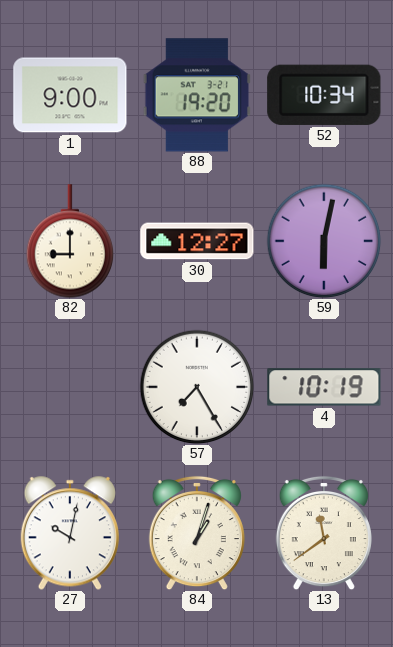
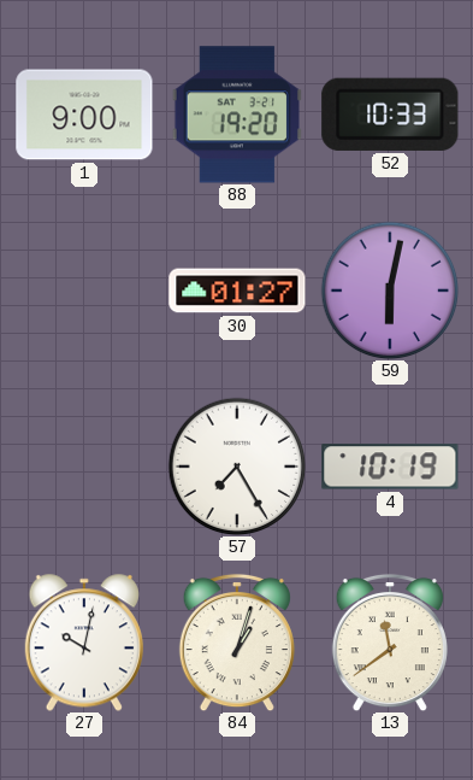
52: 10:34 -> 10:33
82: 9:00 -> none
30: 12:27 -> 01:27
